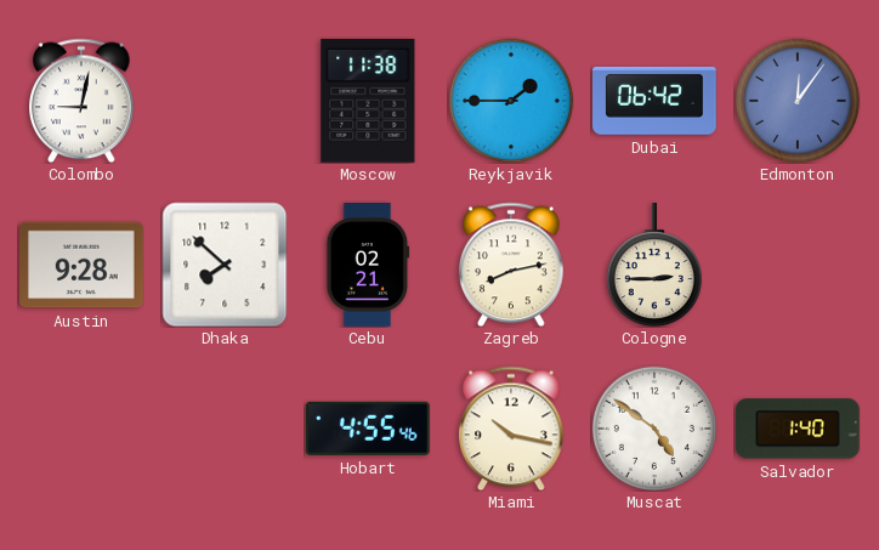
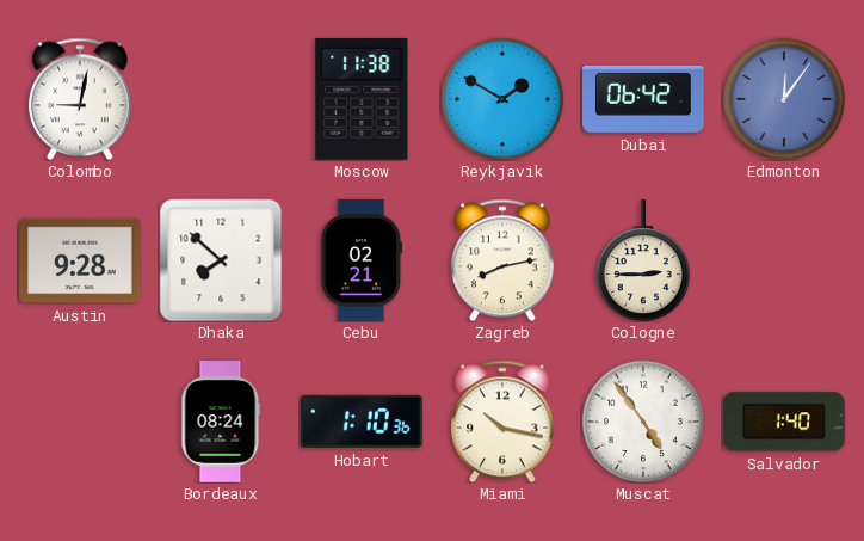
Reykjavik: 1:45 -> 1:50
Bordeaux: none -> 08:24
Hobart: 4:55 -> 1:10
Muscat: 4:51 -> 4:54
